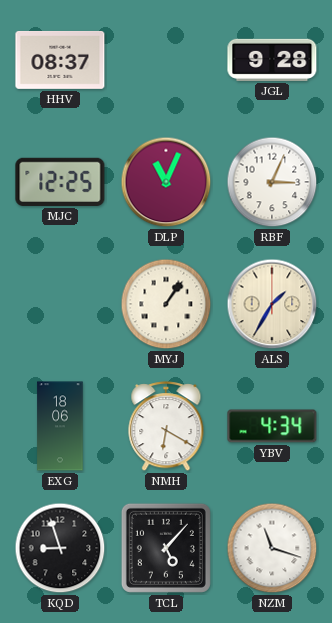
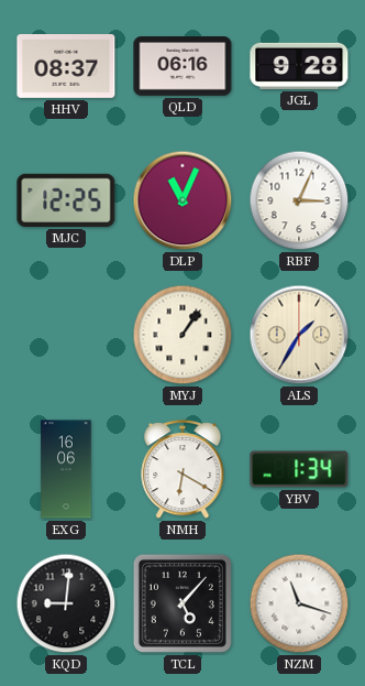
QLD: none -> 06:16
EXG: 18:06 -> 16:06
YBV: 4:34 -> 1:34
KQD: 8:57 -> 9:01
